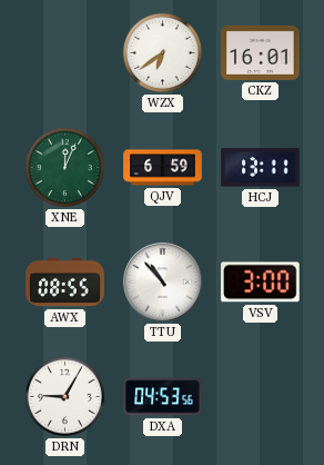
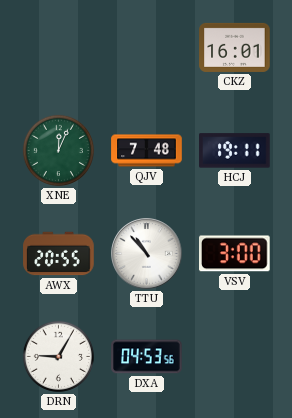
WZX: 6:39 -> none
QJV: 6:59 -> 7:48
HCJ: 13:11 -> 19:11
AWX: 08:55 -> 20:55
